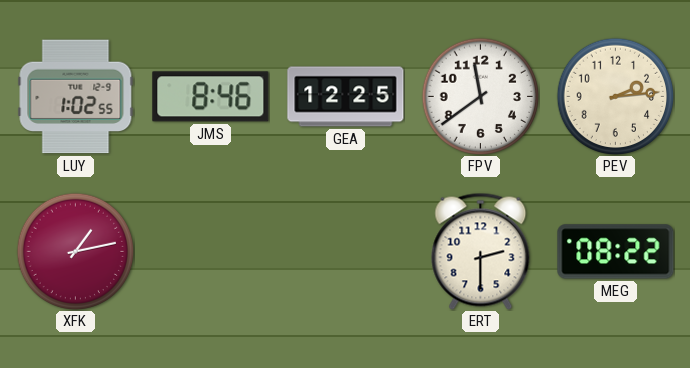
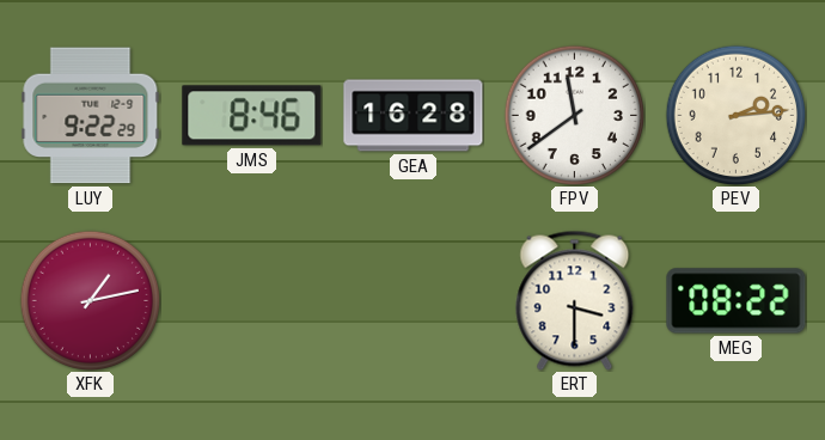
LUY: 1:02 -> 9:22
GEA: 12:25 -> 16:28
ERT: 2:30 -> 3:30
